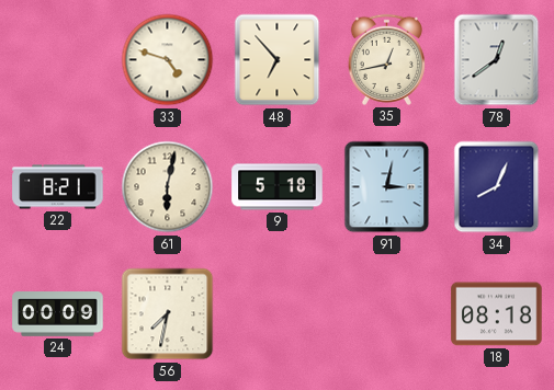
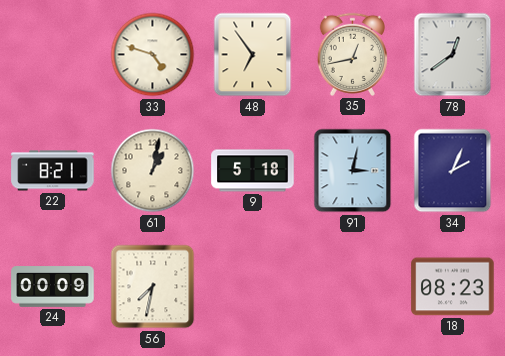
48: 6:53 -> 6:54
61: 6:02 -> 1:02
34: 8:04 -> 2:04
18: 08:18 -> 08:23
